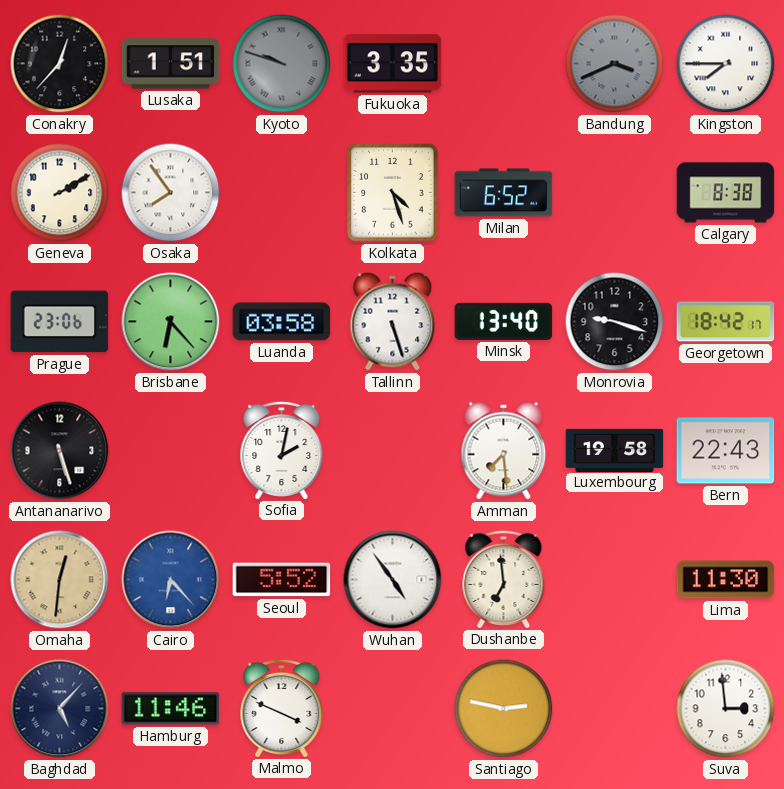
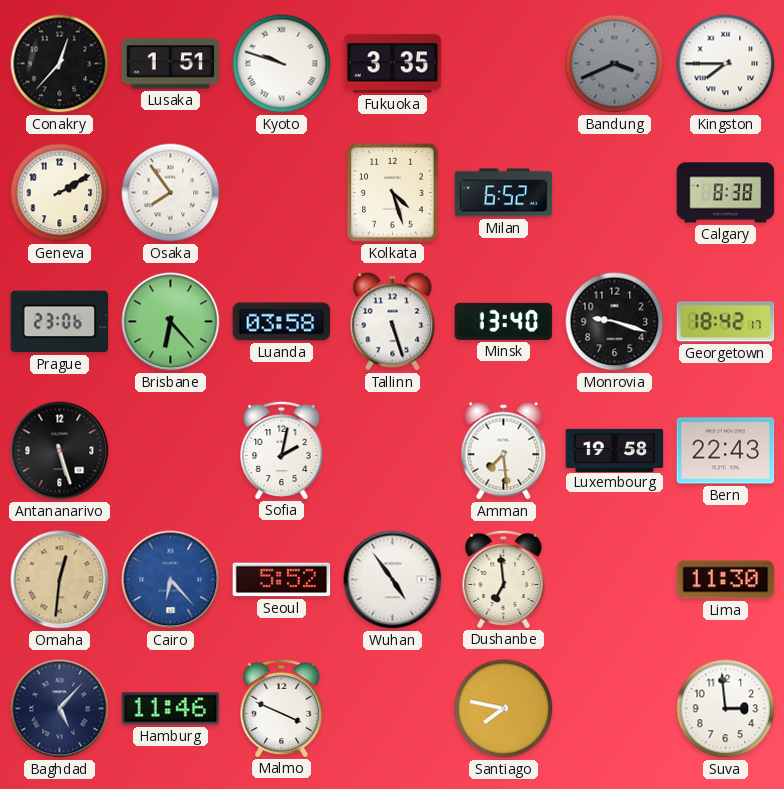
Kyoto dial: grey -> white
Santiago: 2:47 -> 7:47
